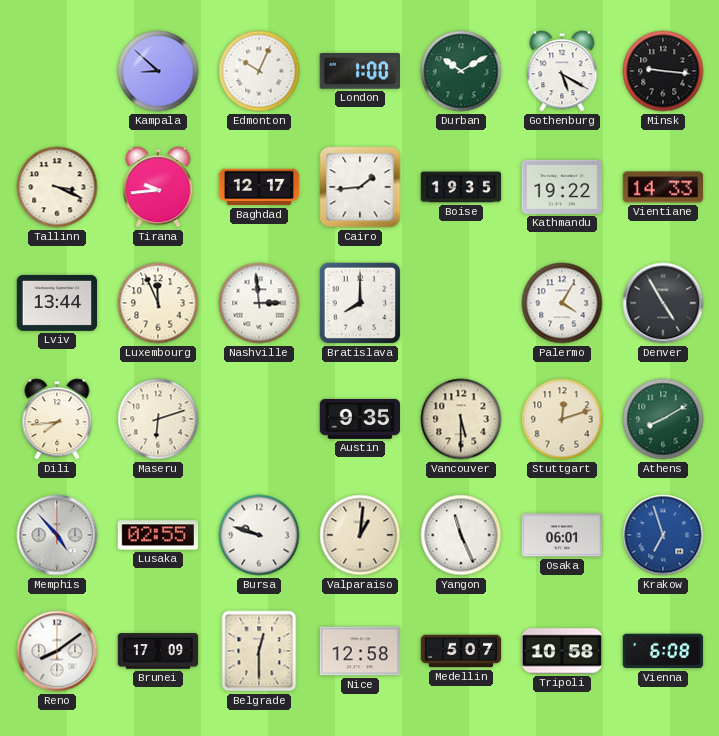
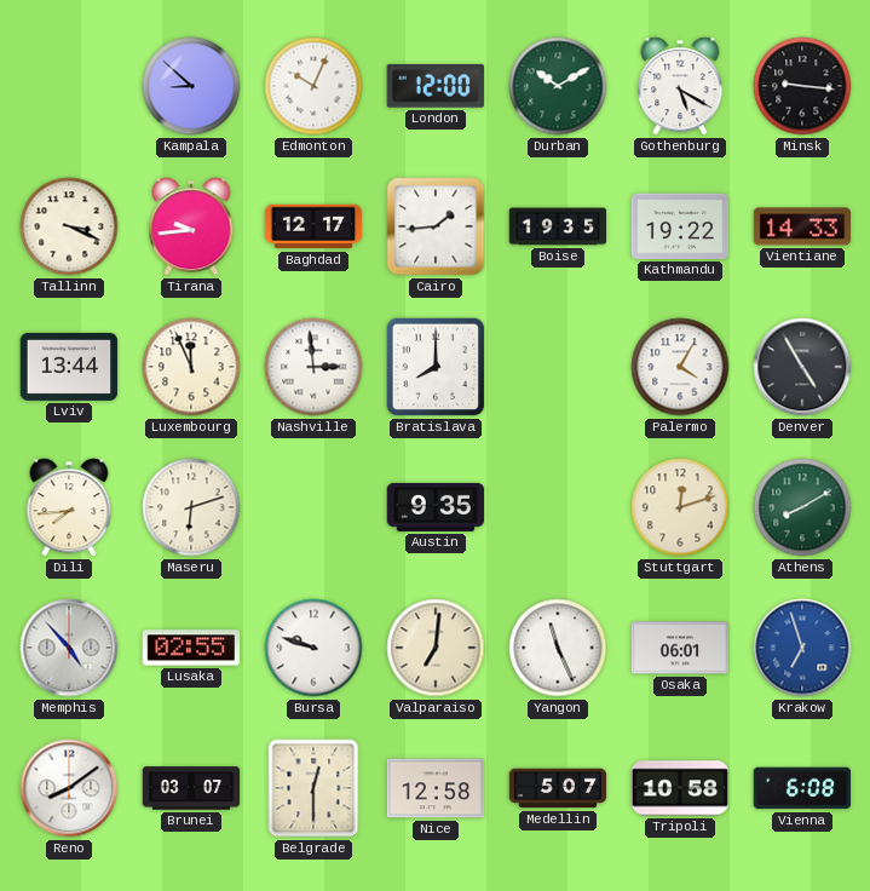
London: 1:00 -> 12:00
Vancouver: 5:30 -> none
Valparaiso: 1:01 -> 7:01
Brunei: 17:09 -> 03:07
